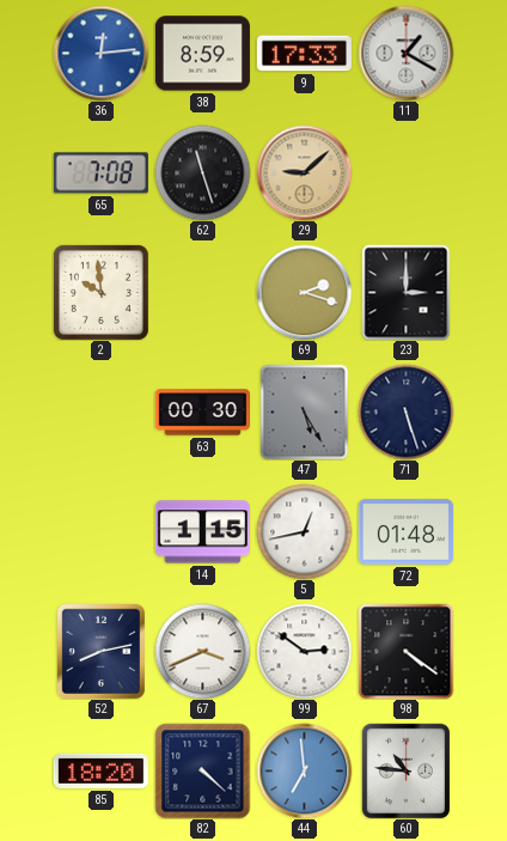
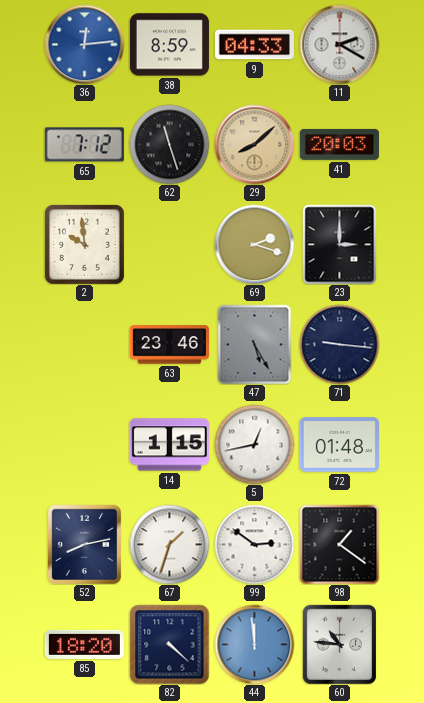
9: 17:33 -> 04:33
11: 1:20 -> 2:20
65: 7:08 -> 7:12
29: 9:08 -> 8:08
41: none -> 20:03
63: 00:30 -> 23:46
71: 5:27 -> 9:16
67: 3:41 -> 1:33
98: 4:21 -> 1:21
44: 6:59 -> 11:59
